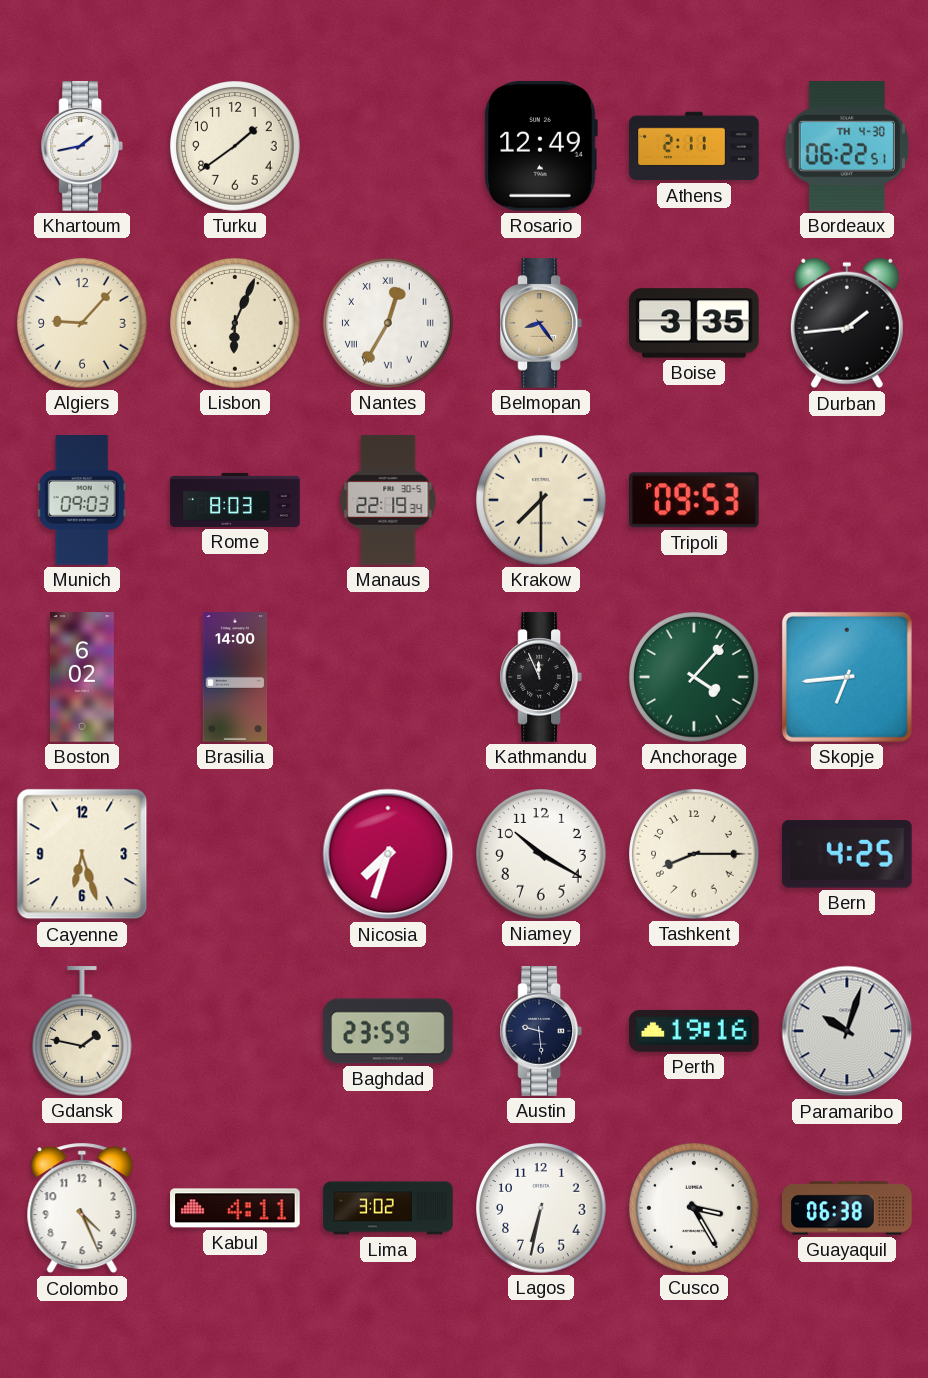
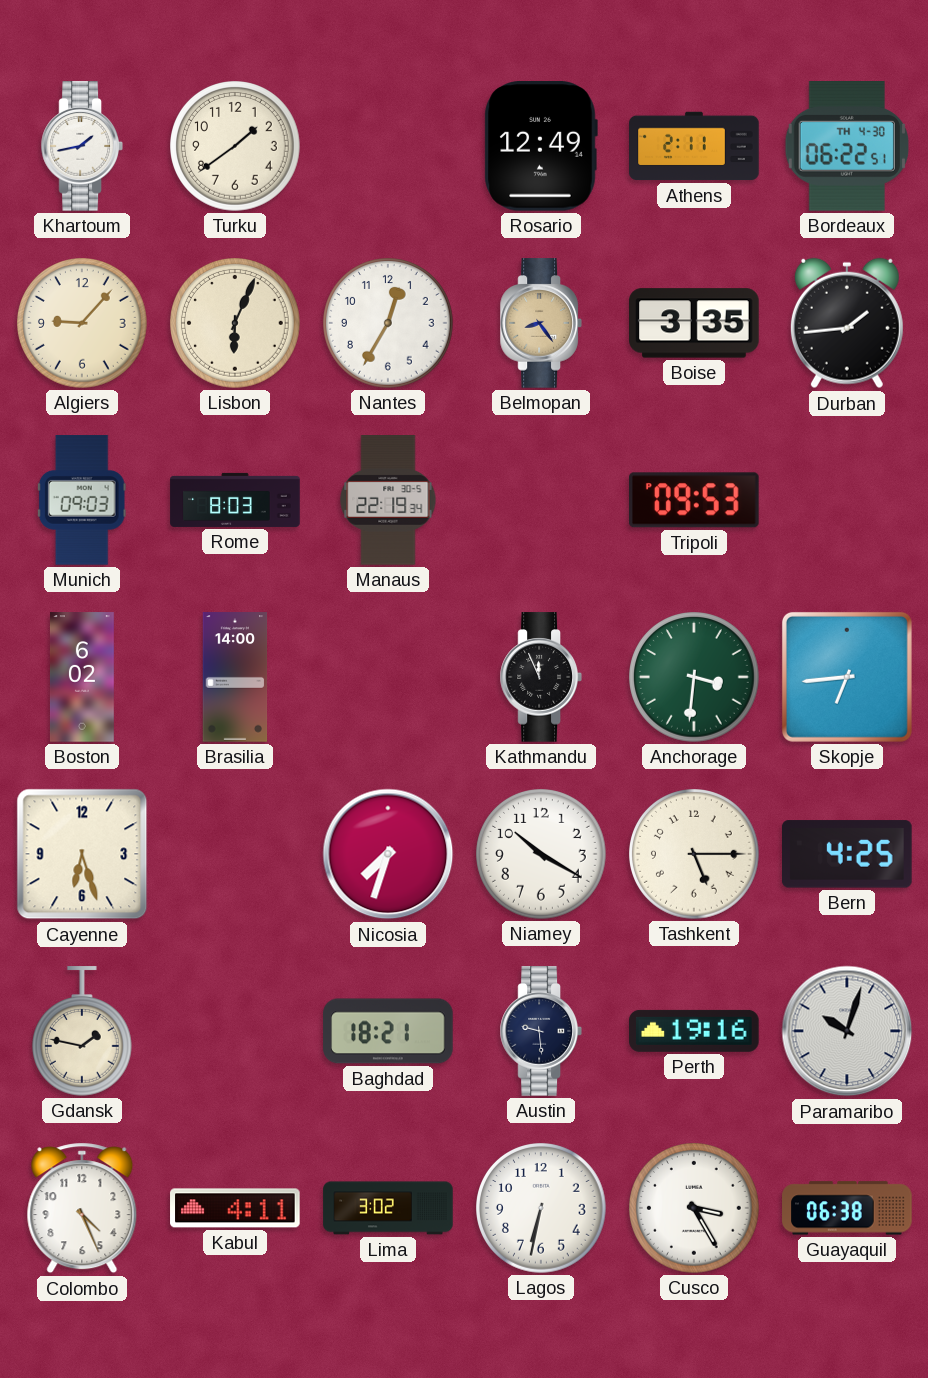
Nantes numerals: Roman -> Arabic
Krakow: 7:30 -> none
Anchorage: 4:07 -> 3:31
Tashkent: 8:15 -> 5:15
Baghdad: 23:59 -> 18:21
